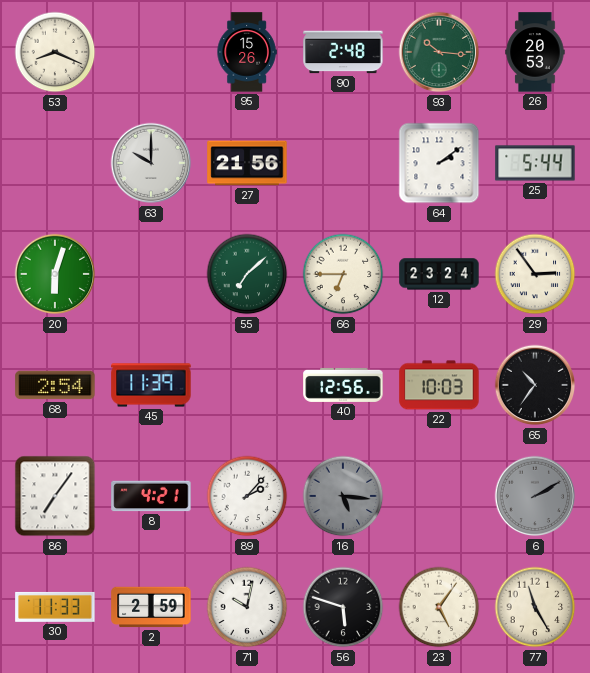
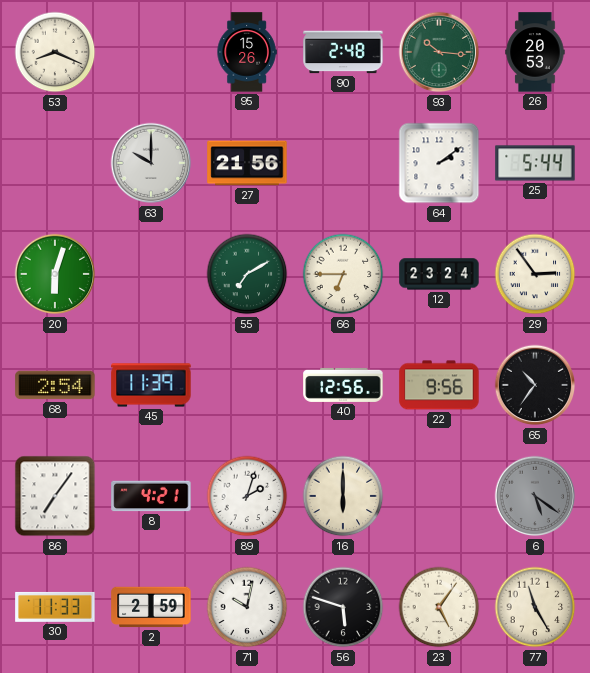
55: 7:08 -> 7:10
22: 10:03 -> 9:56
89: 2:07 -> 2:03
16: 5:16 -> 6:00
16 dial: grey -> cream
6: 2:10 -> 5:21
